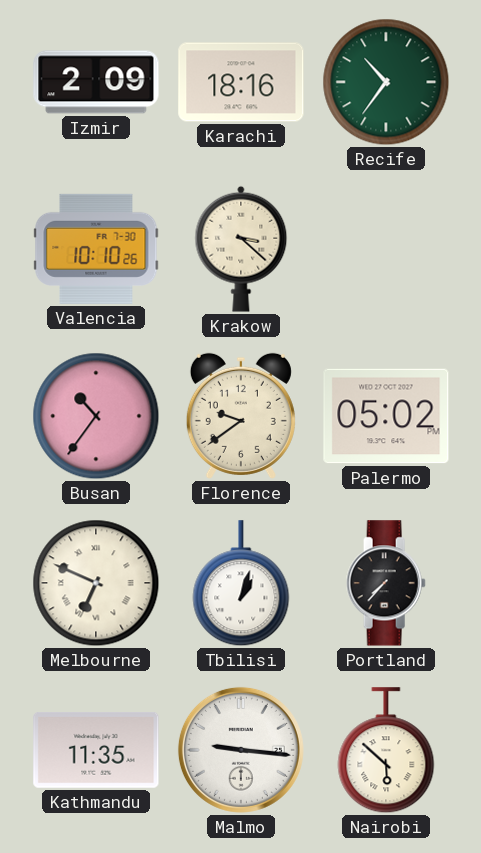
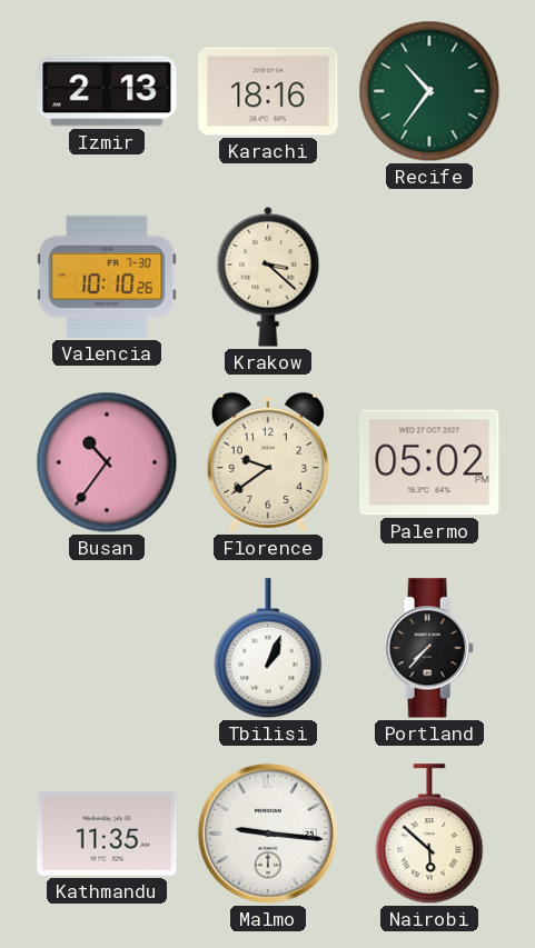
Izmir: 2:09 -> 2:13
Melbourne: 6:49 -> none
Tbilisi: 1:03 -> 1:04
